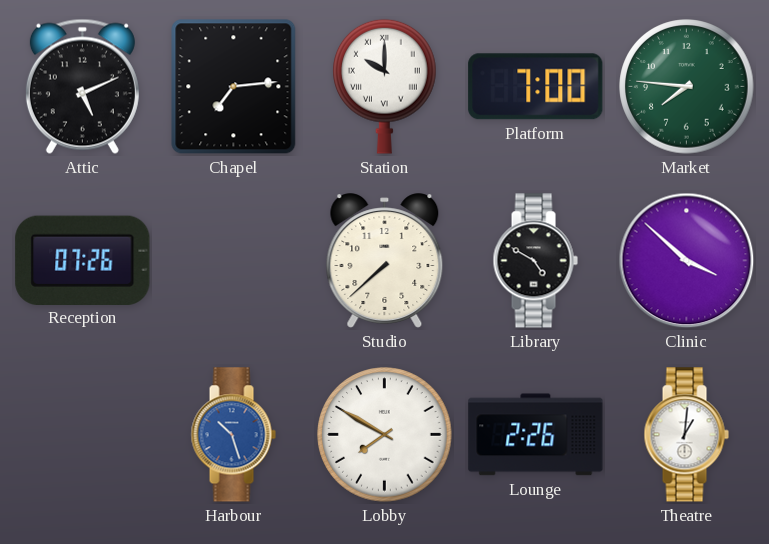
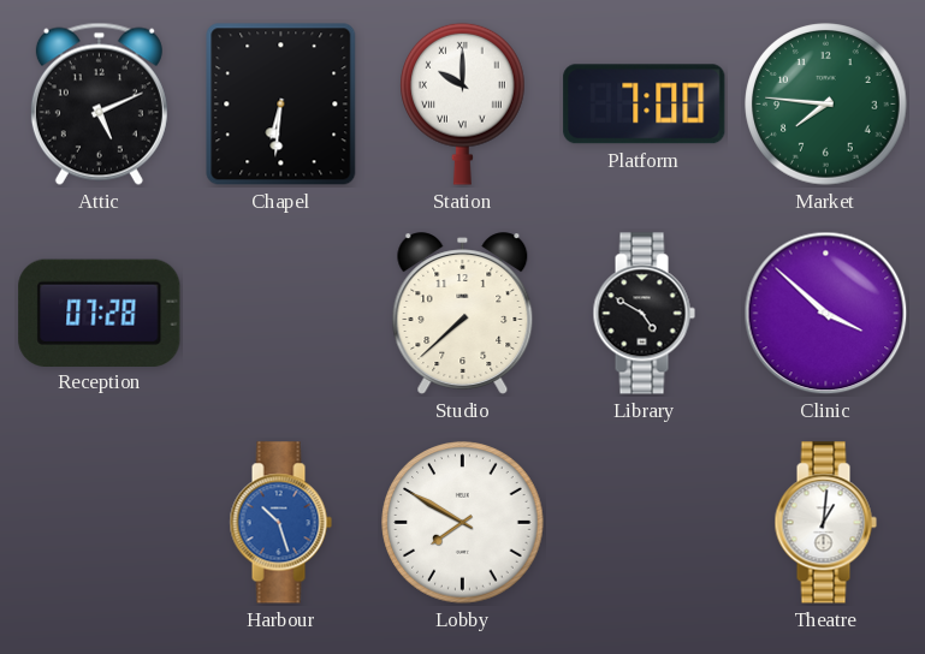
Chapel: 7:14 -> 6:31
Reception: 07:26 -> 07:28
Lounge: 2:26 -> none
